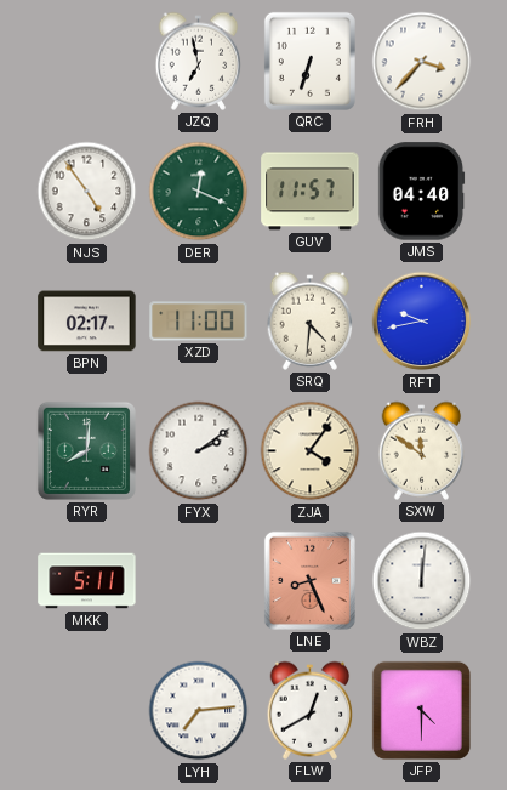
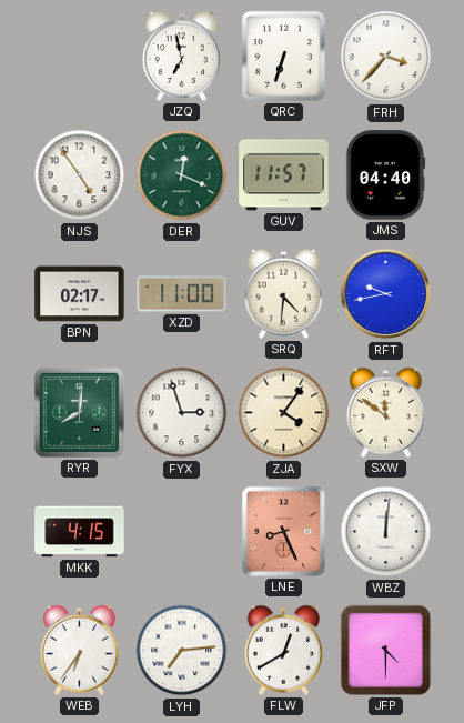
FYX: 2:09 -> 2:57
MKK: 5:11 -> 4:15
WEB: none -> 6:36
